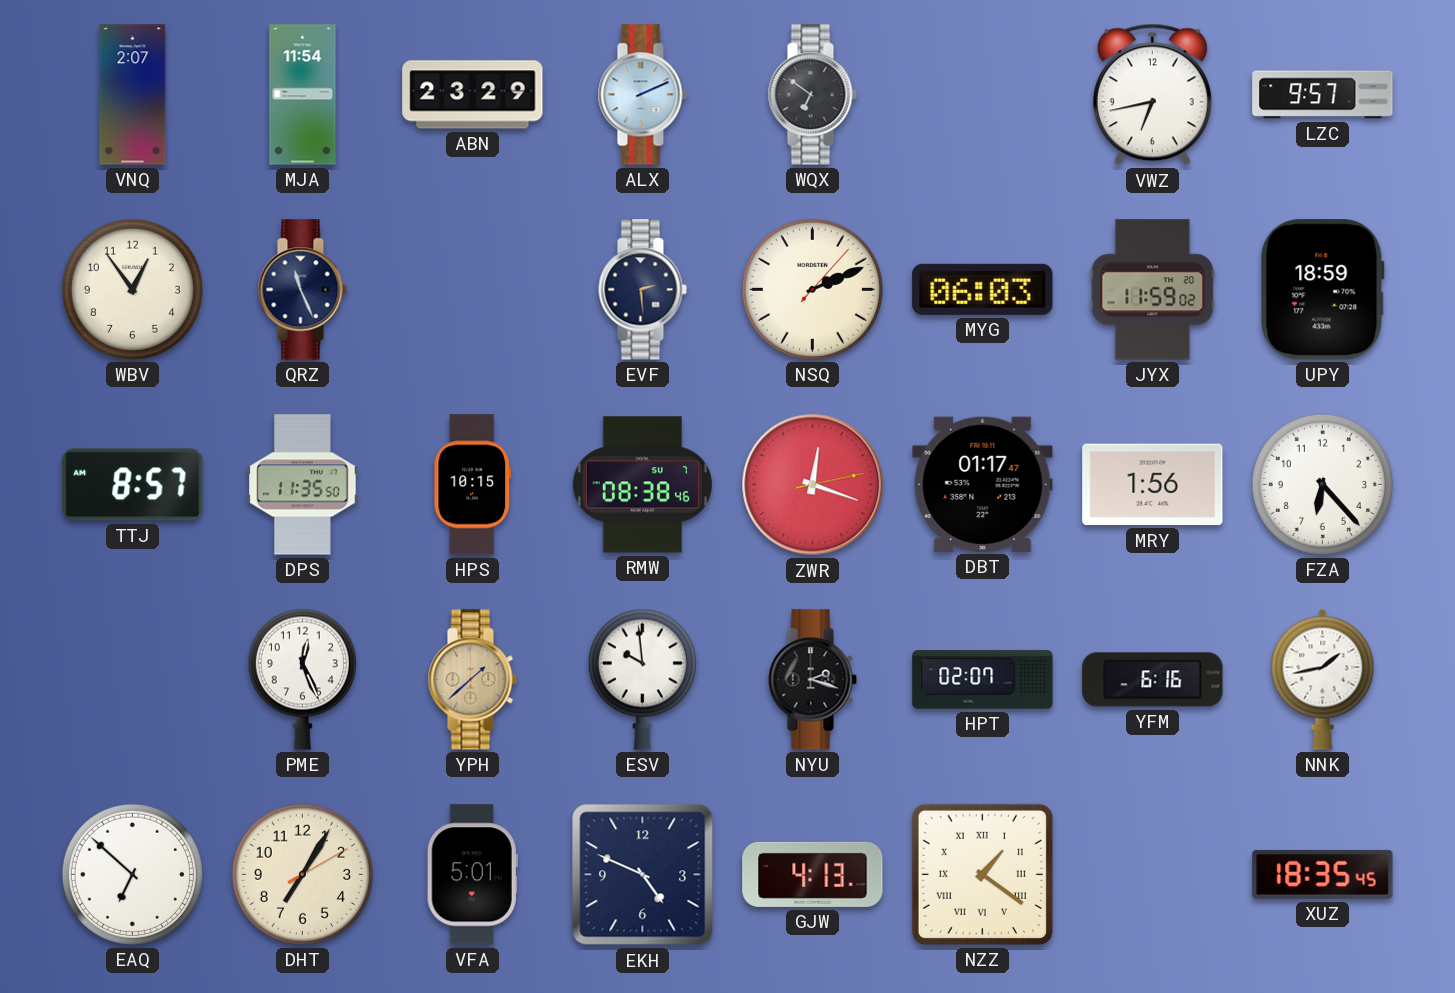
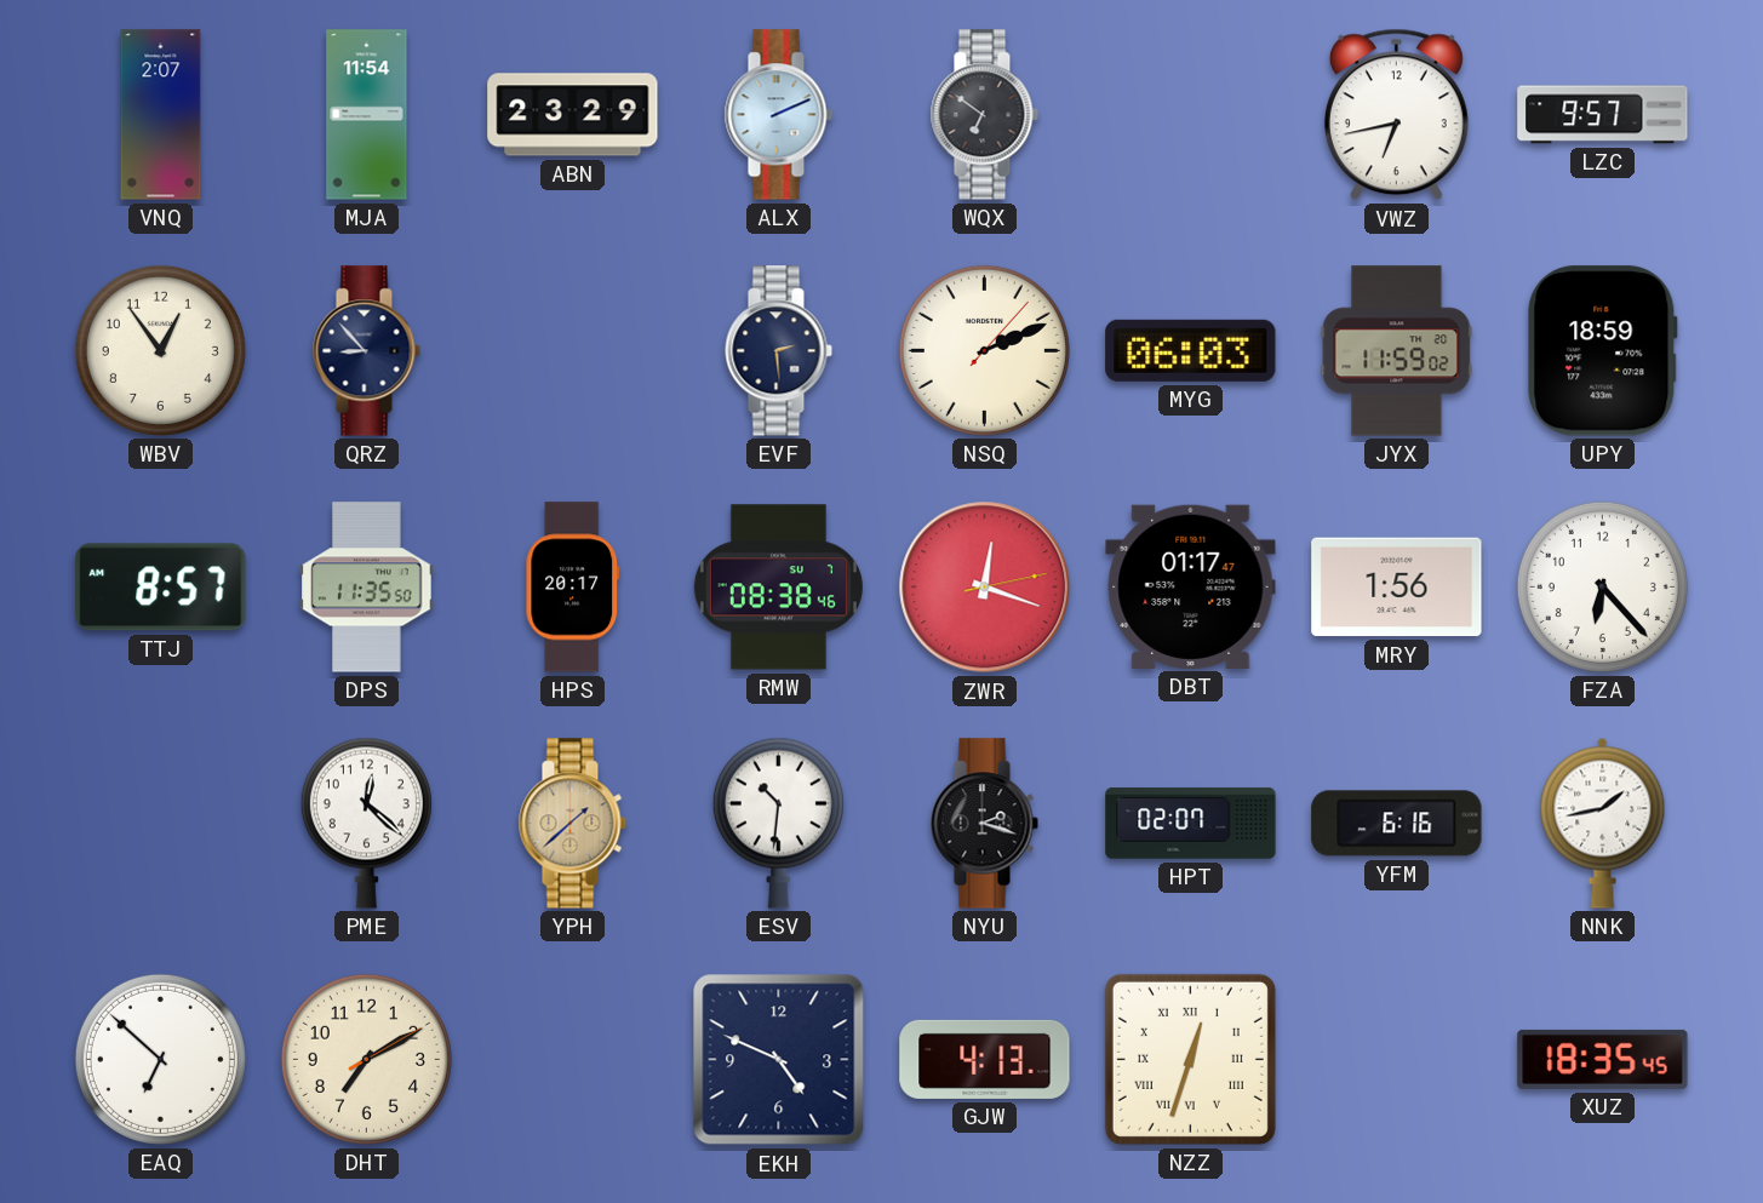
QRZ: 11:26 -> 8:53
HPS: 10:15 -> 20:17
PME: 12:26 -> 12:22
ESV: 9:59 -> 10:31
DHT: 7:05 -> 7:10
VFA: 5:01 -> none
NZZ: 1:21 -> 12:33
